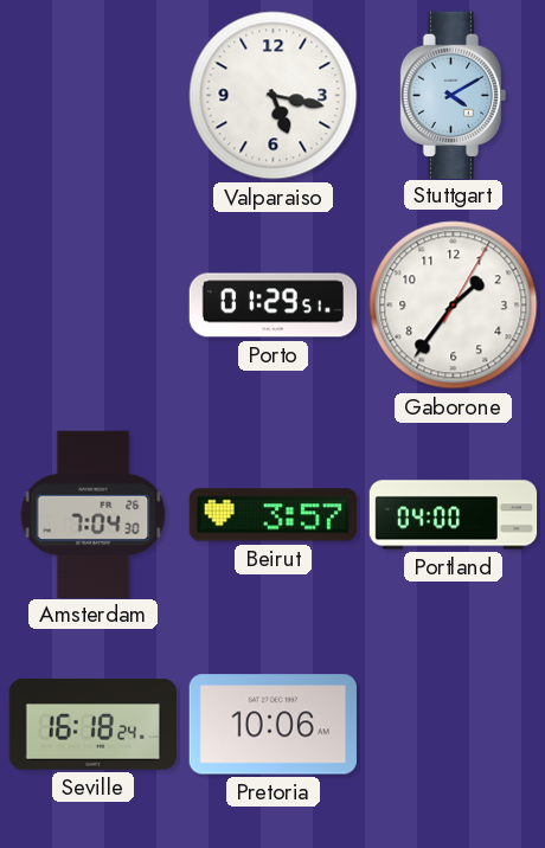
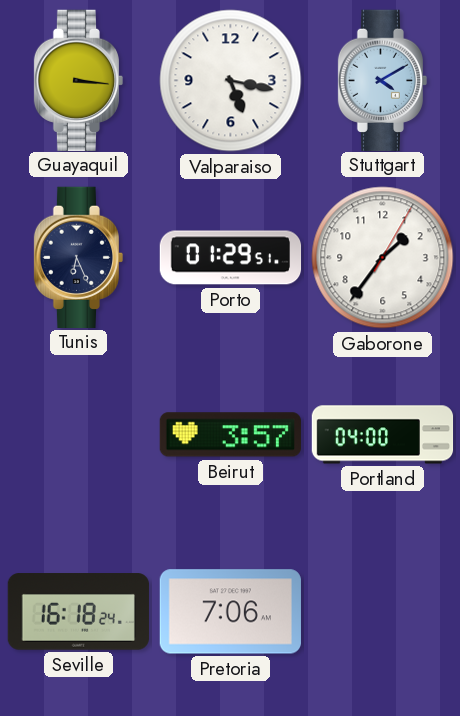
Guayaquil: none -> 3:16
Tunis: none -> 6:26
Amsterdam: 7:04 -> none
Pretoria: 10:06 -> 7:06
